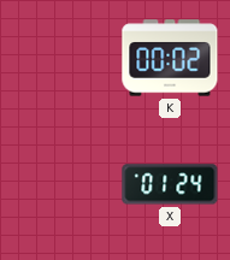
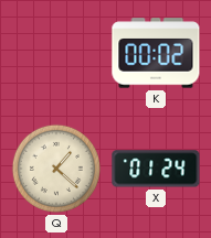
Q: none -> 1:22
